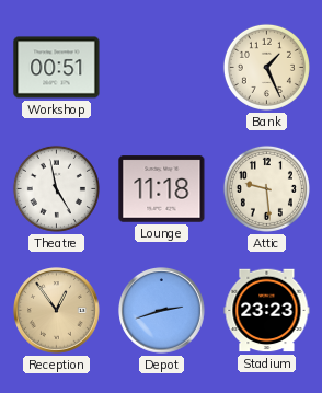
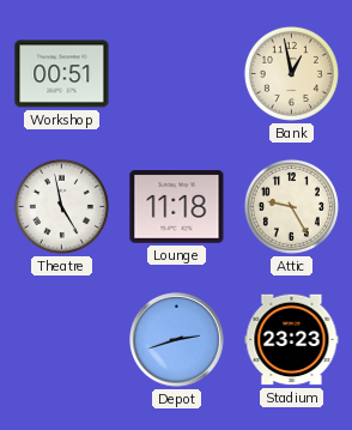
Bank: 1:26 -> 12:58
Attic: 9:29 -> 9:25
Reception: 12:54 -> none
